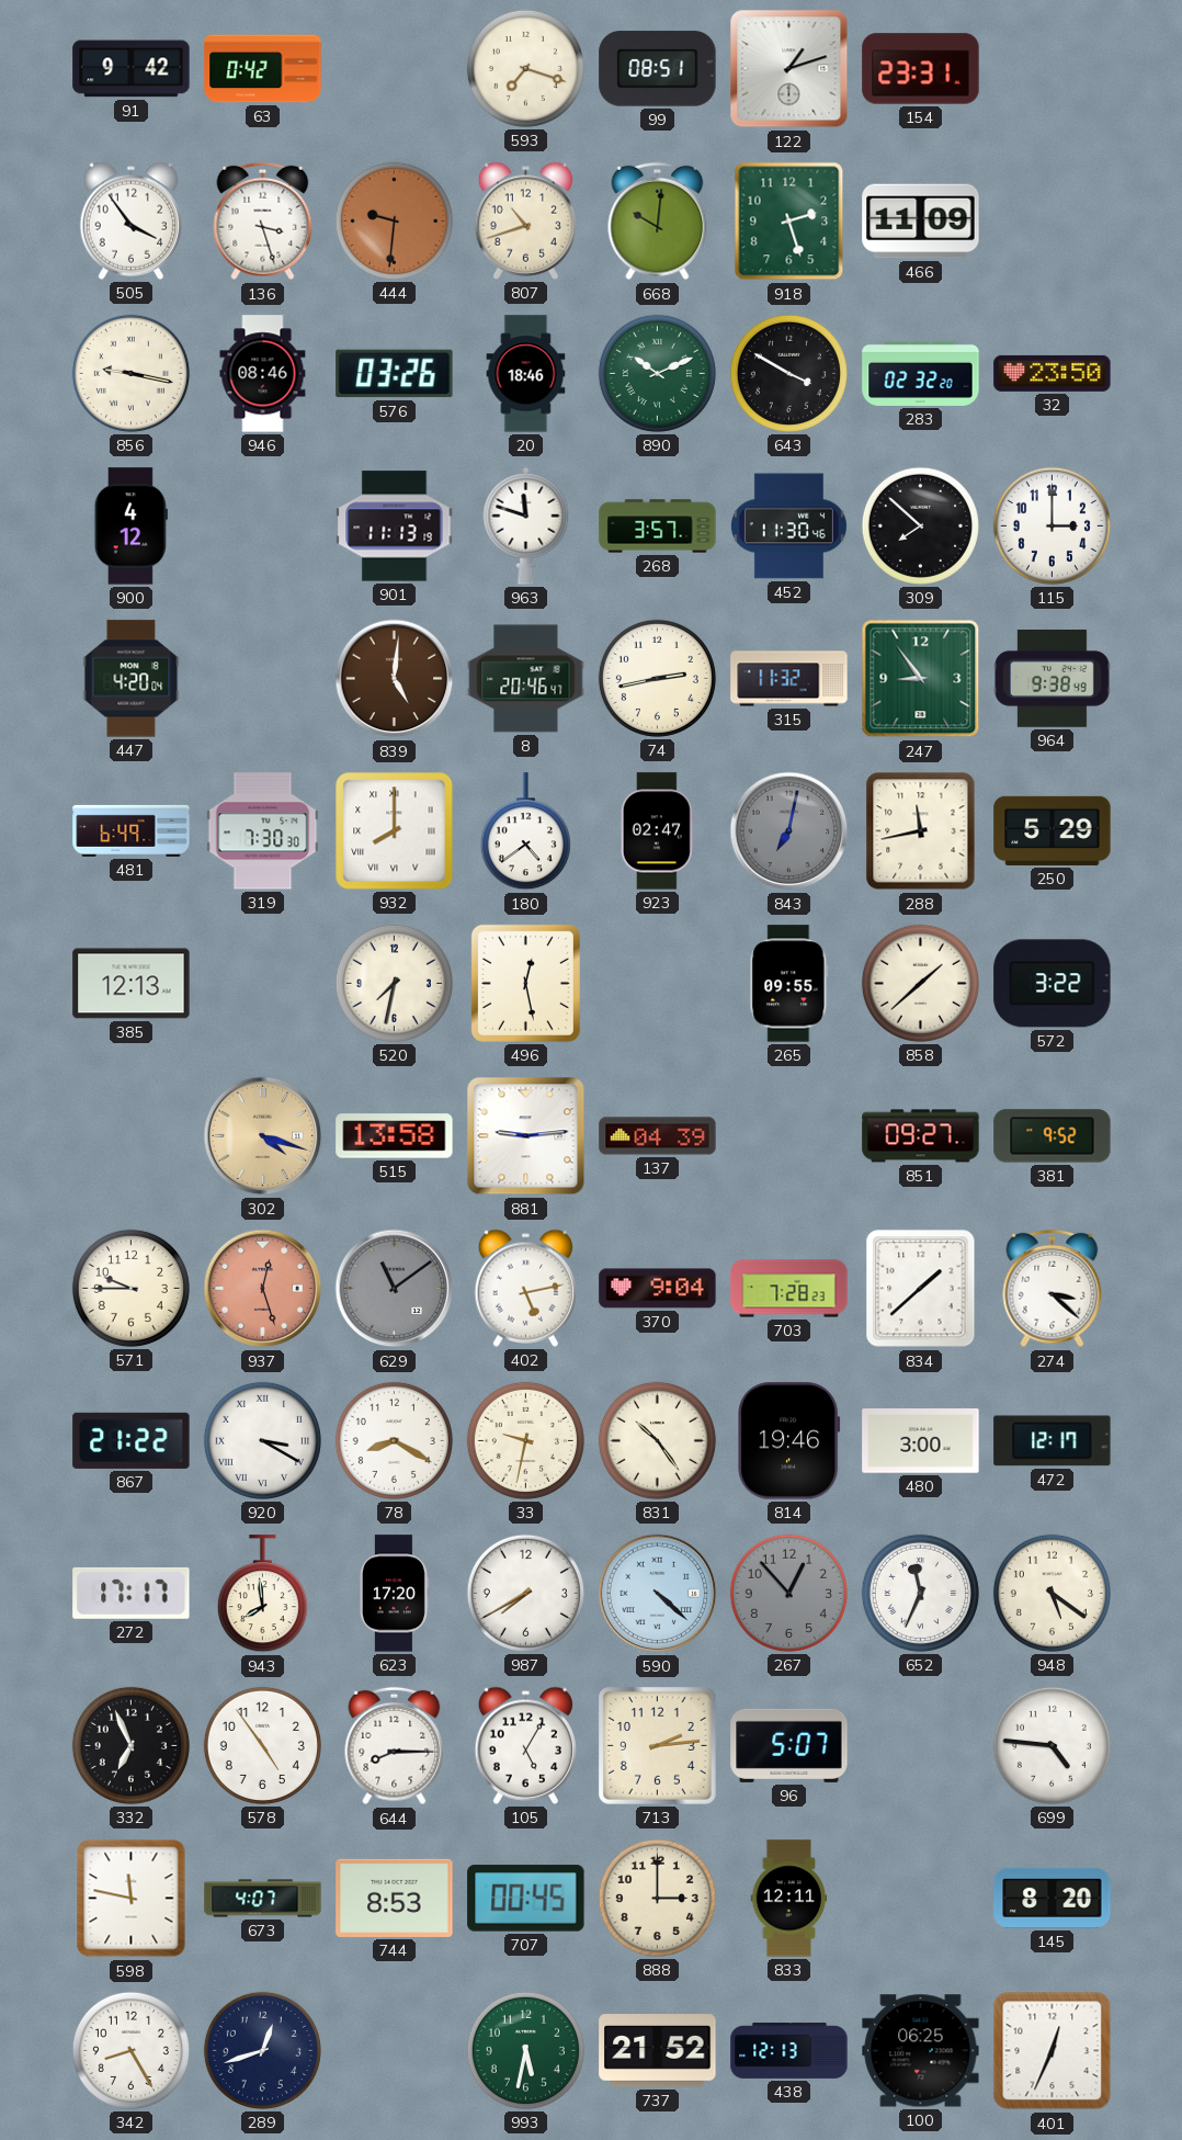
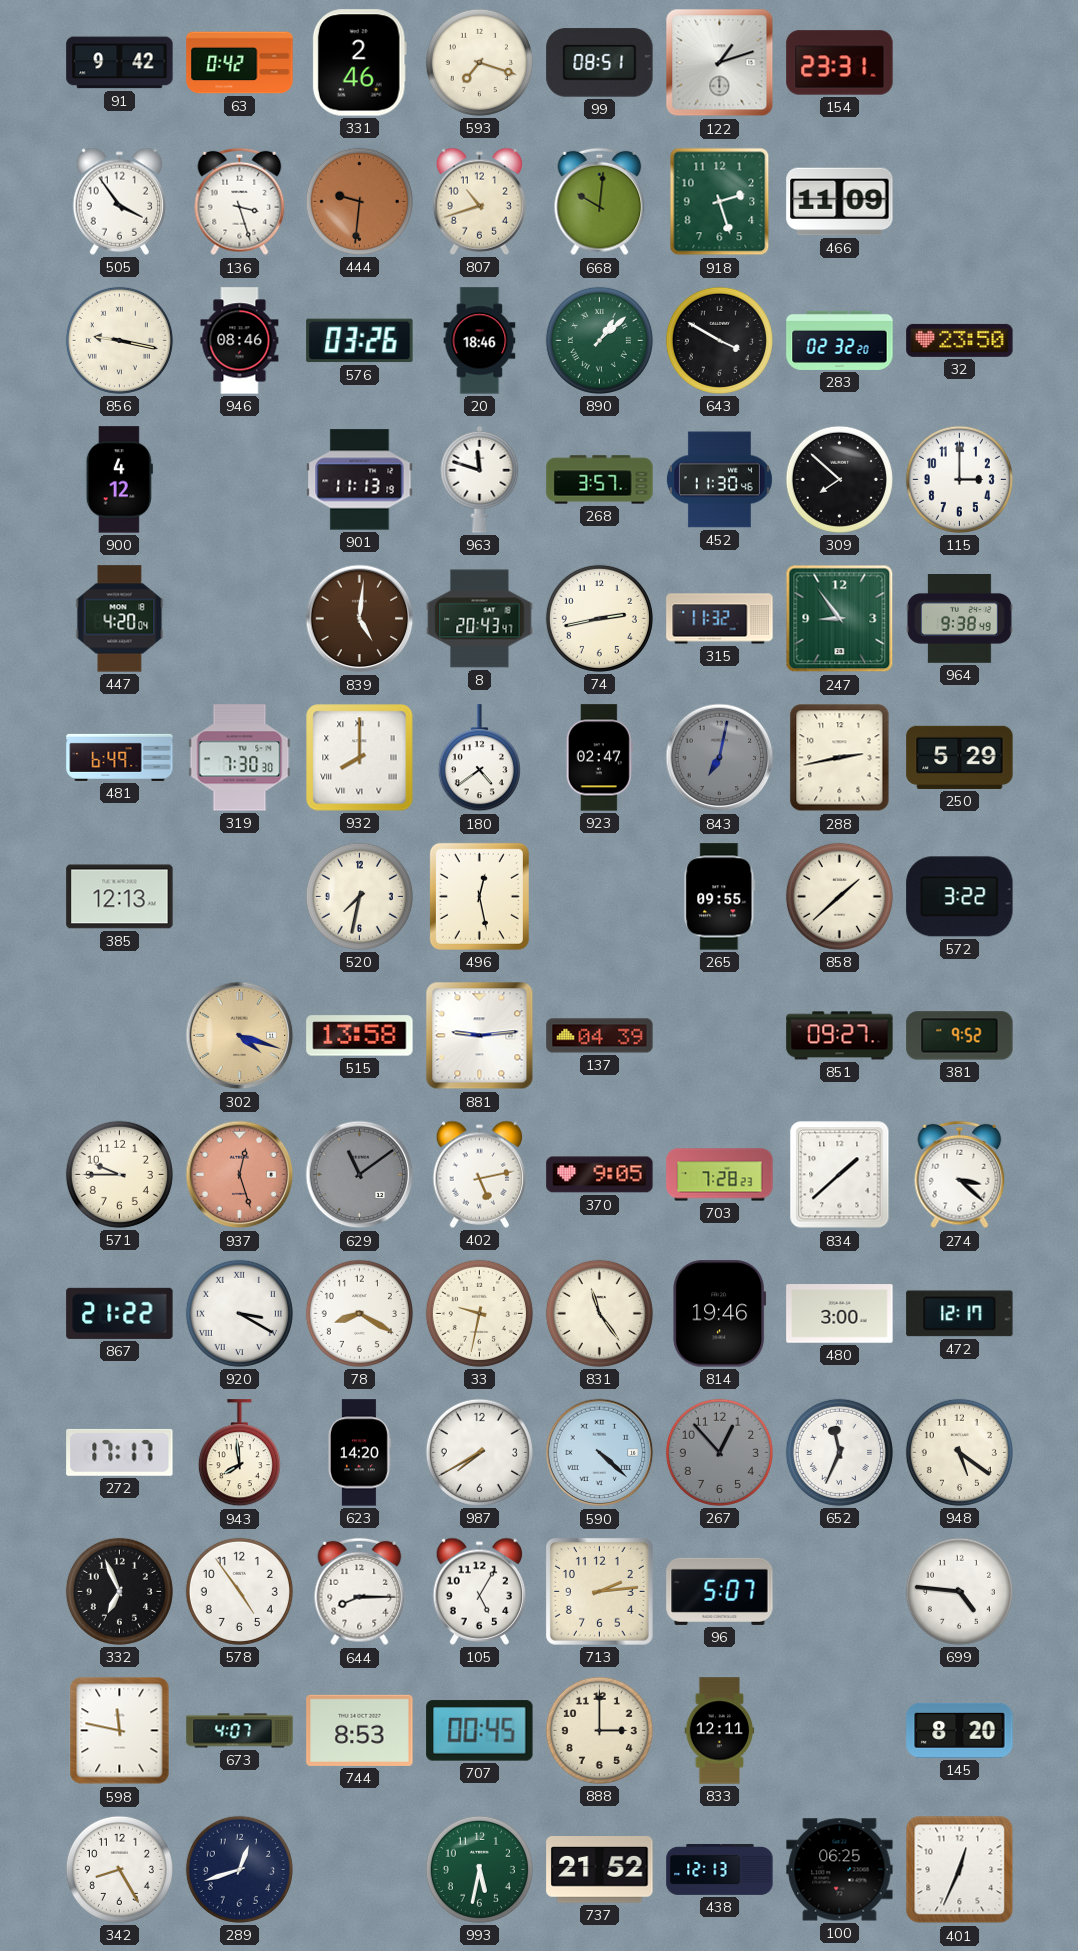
331: none -> 2:46
890: 10:11 -> 1:08
8: 20:46 -> 20:43
288: 11:43 -> 2:43
370: 9:04 -> 9:05
831: 10:24 -> 11:24
623: 17:20 -> 14:20
